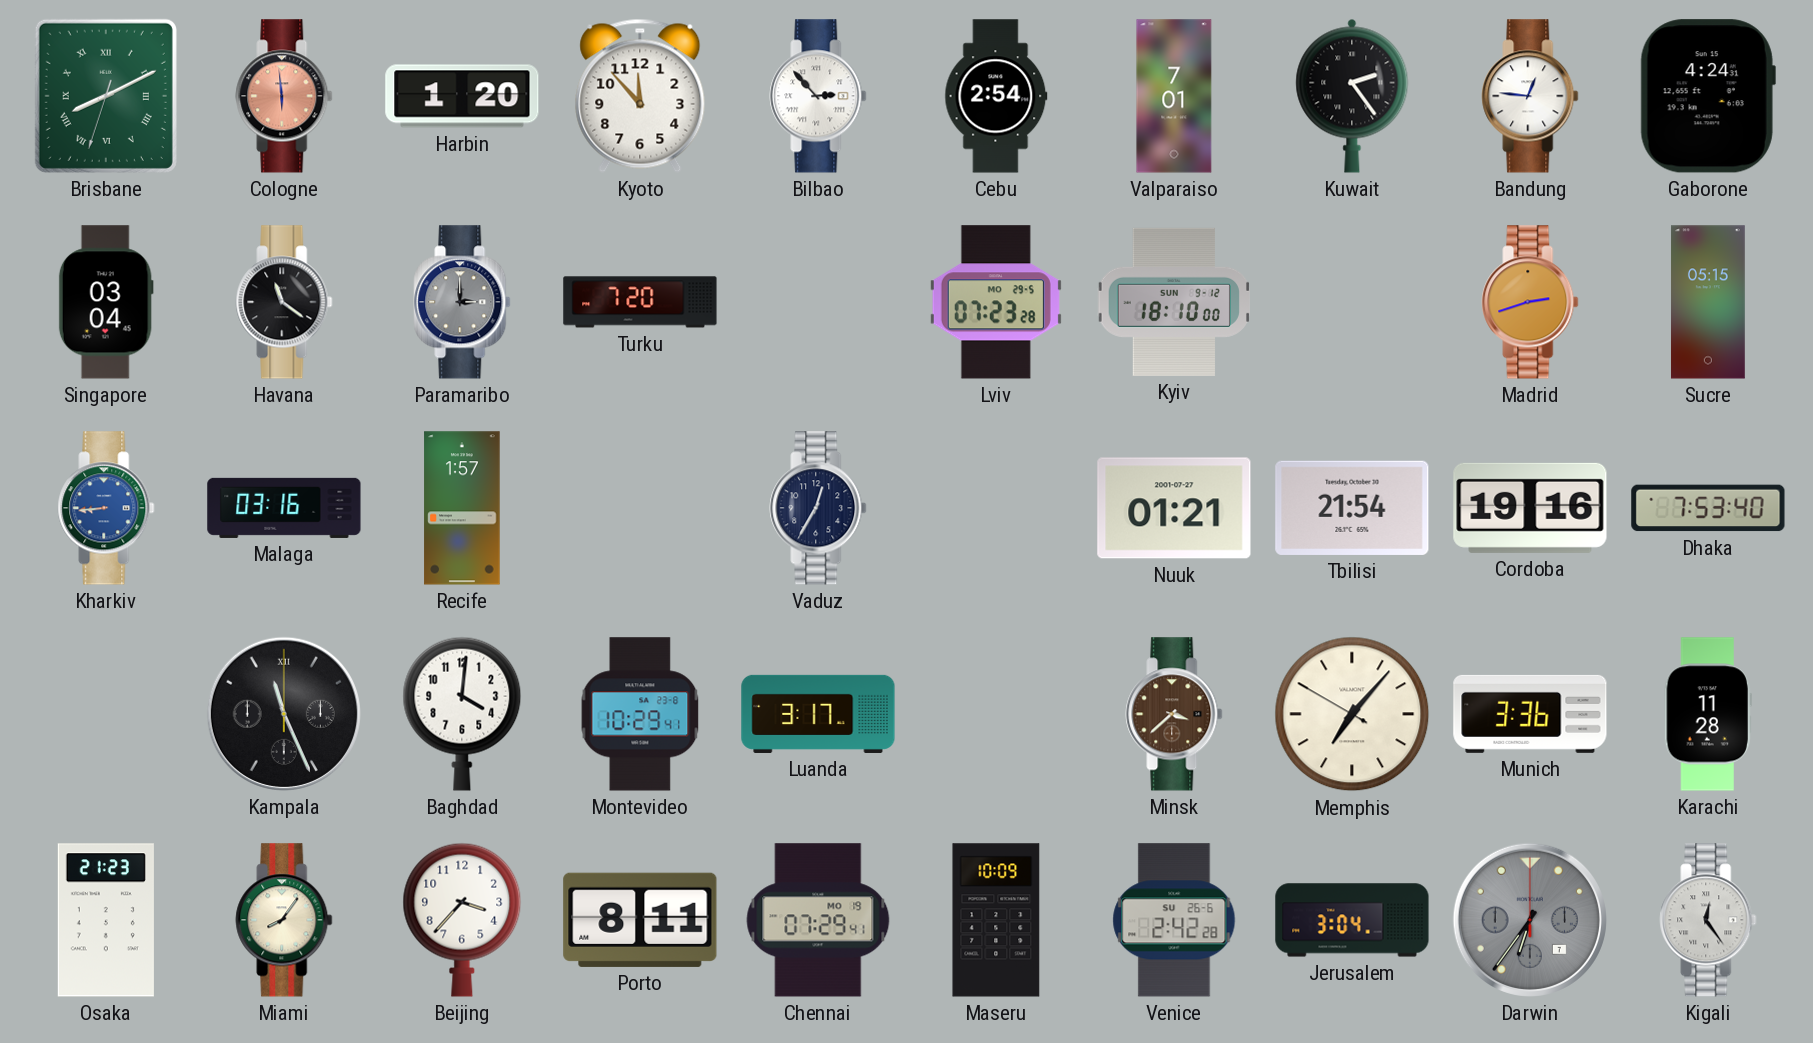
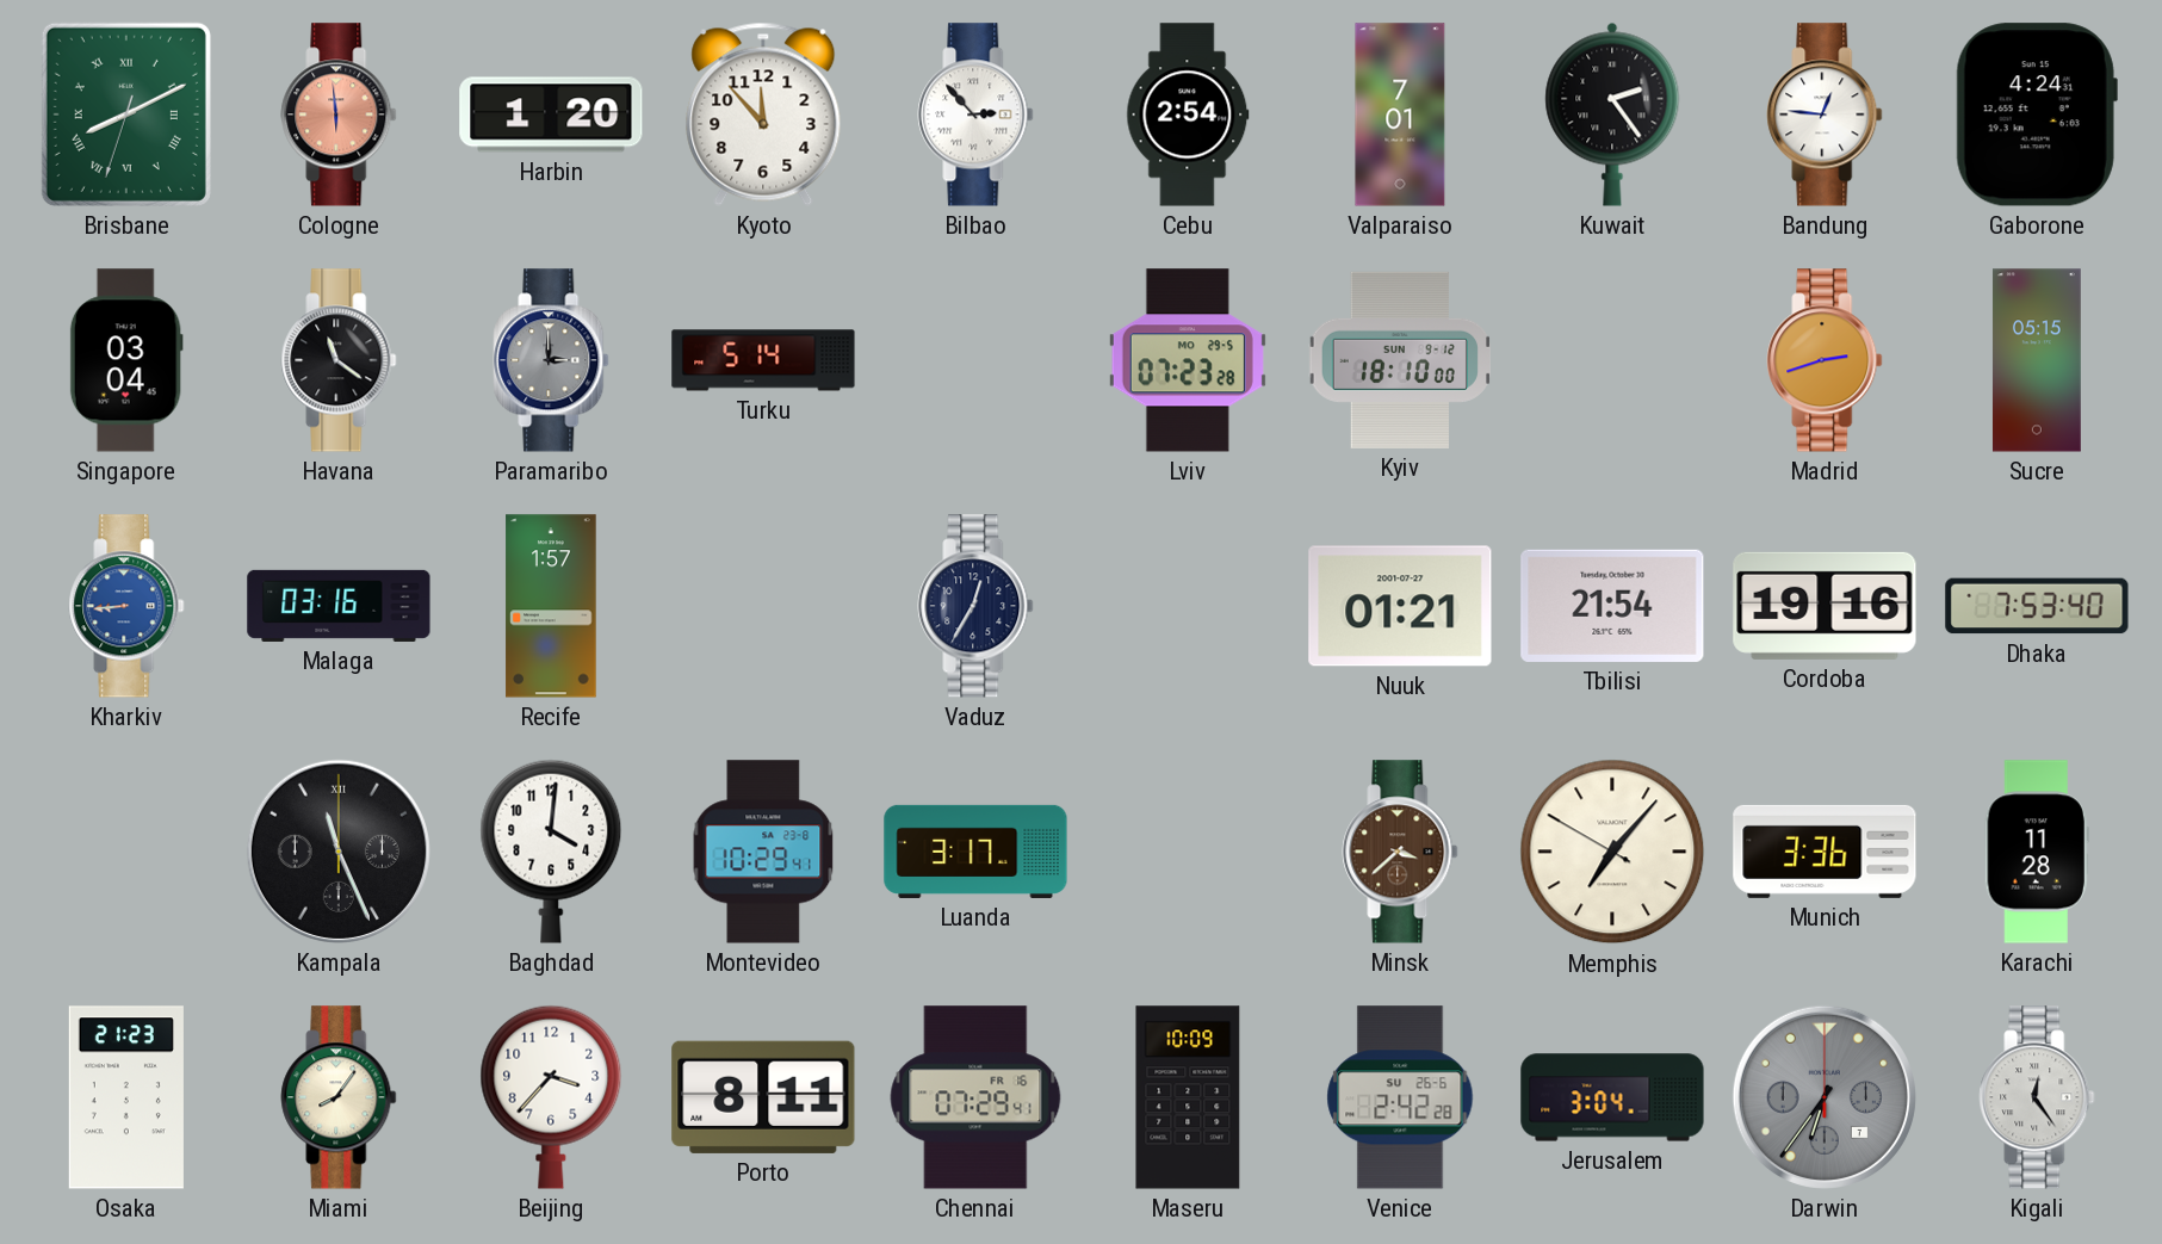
Turku: 7:20 -> 5:14
Chennai date: MO 19 -> FR 16
